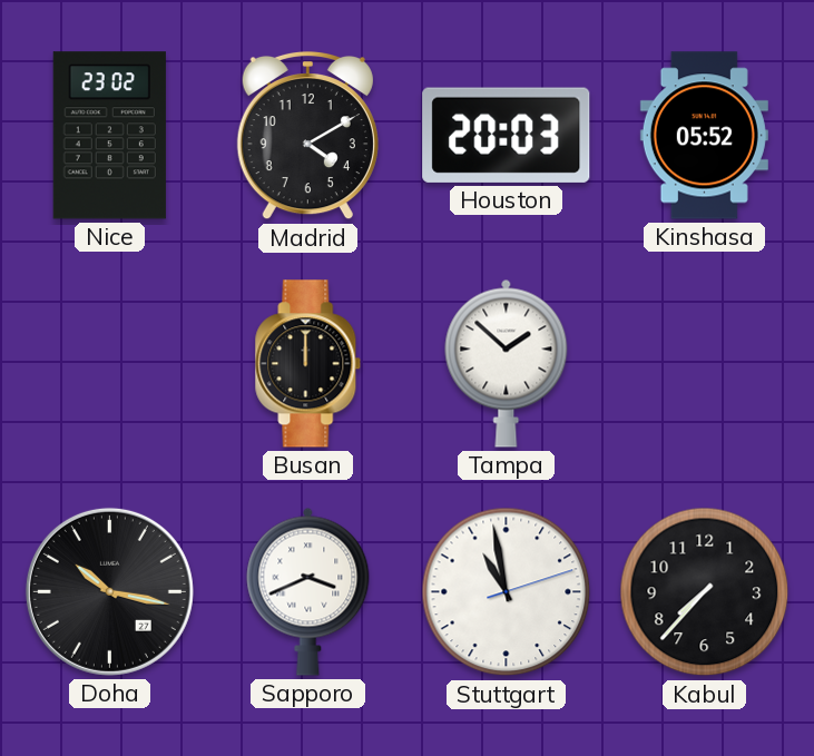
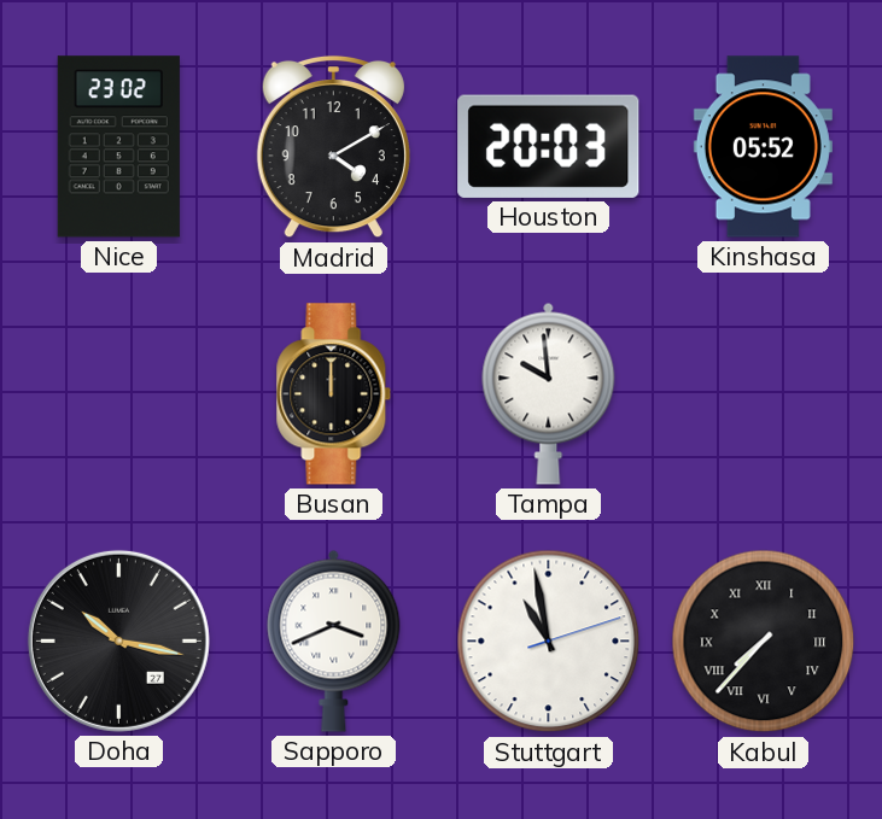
Tampa: 1:52 -> 9:59
Kabul numerals: Arabic -> Roman
